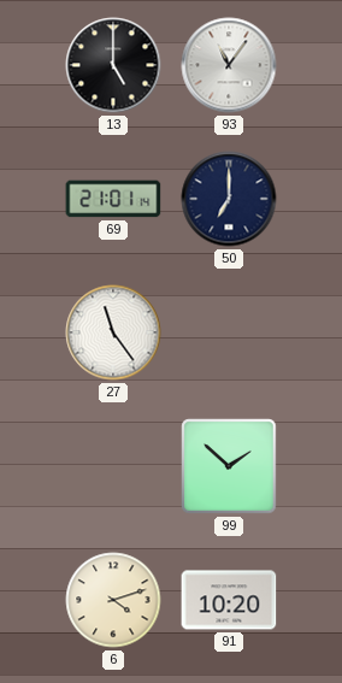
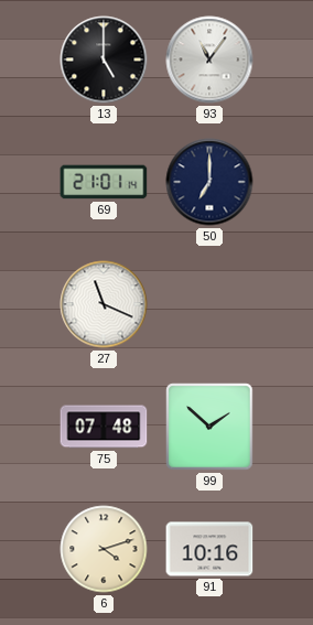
27: 11:24 -> 11:19
75: none -> 07:48
91: 10:20 -> 10:16
